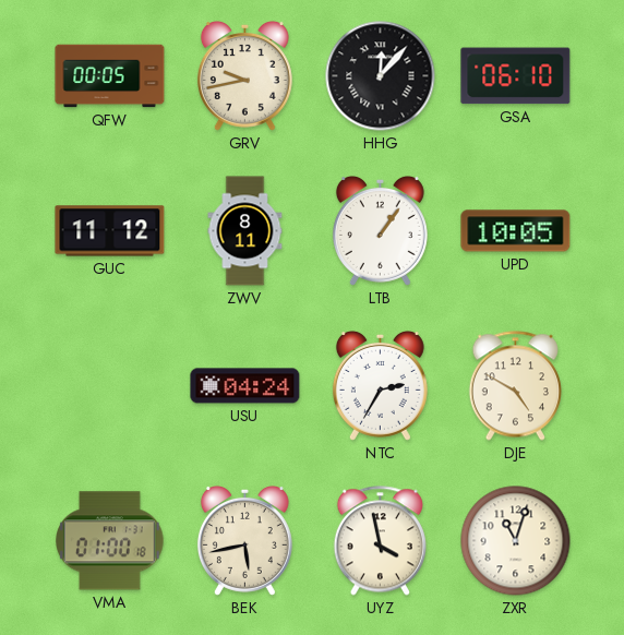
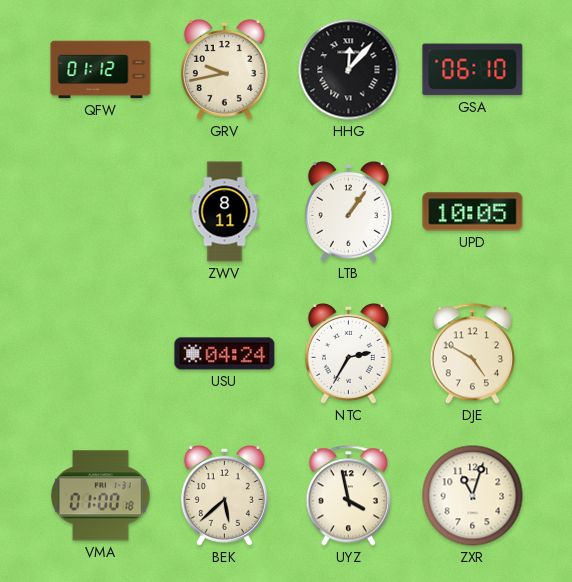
QFW: 00:05 -> 01:12
GUC: 11:12 -> none
BEK: 5:43 -> 5:38
